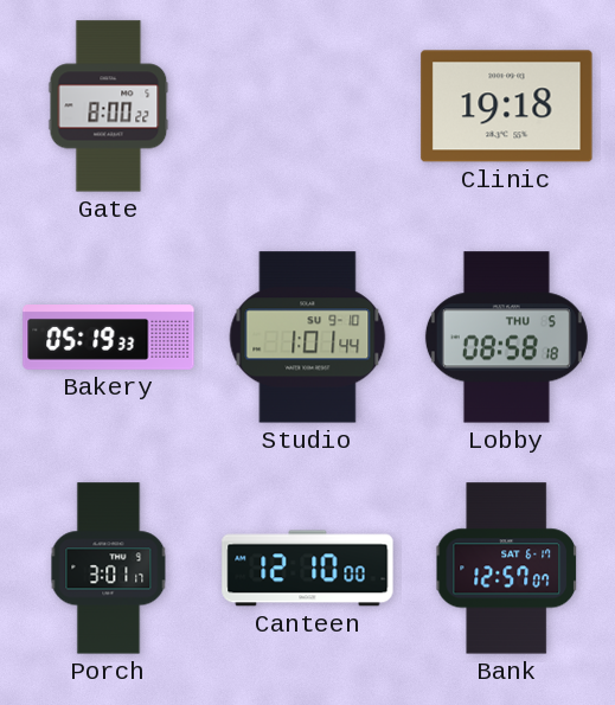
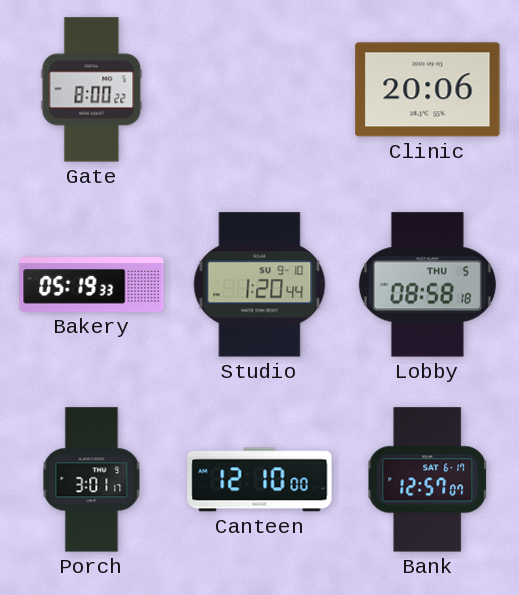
Clinic: 19:18 -> 20:06
Studio: 1:01 -> 1:20
